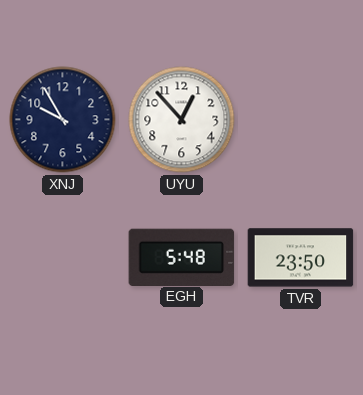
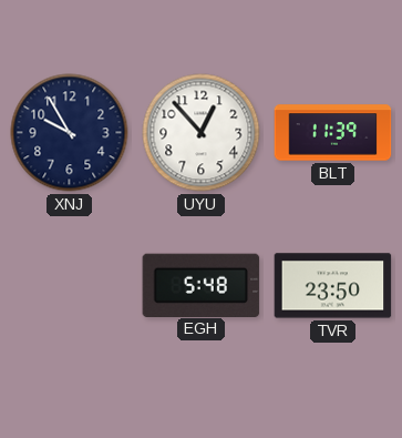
BLT: none -> 11:39
